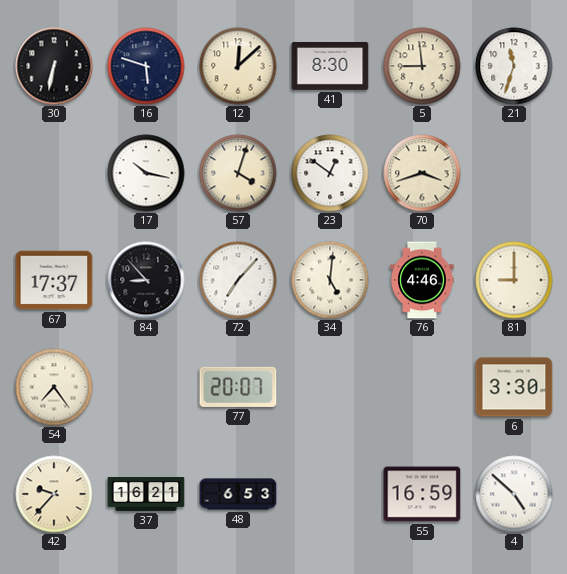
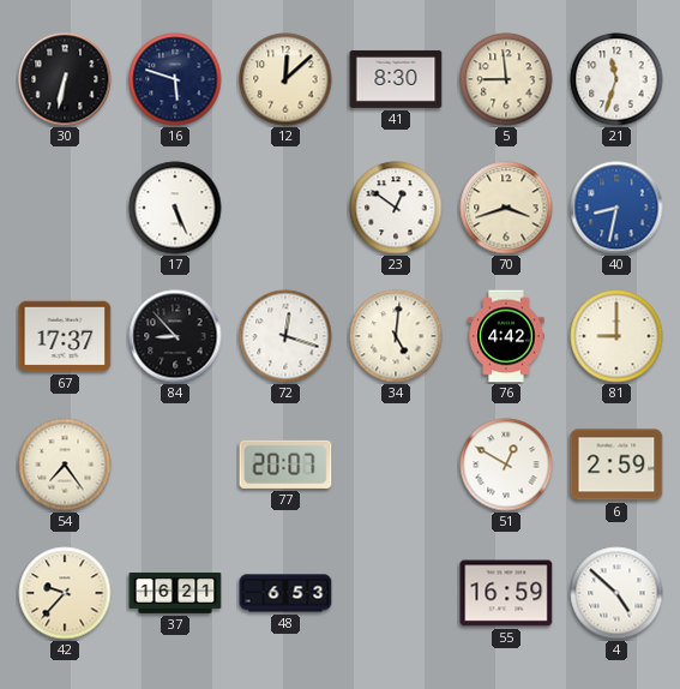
17: 10:17 -> 5:26
57: 4:03 -> none
40: none -> 8:32
72: 7:07 -> 12:18
76: 4:46 -> 4:42
51: none -> 12:50
6: 3:30 -> 2:59
